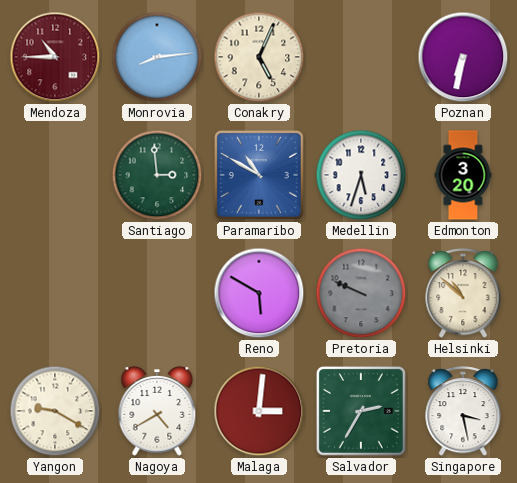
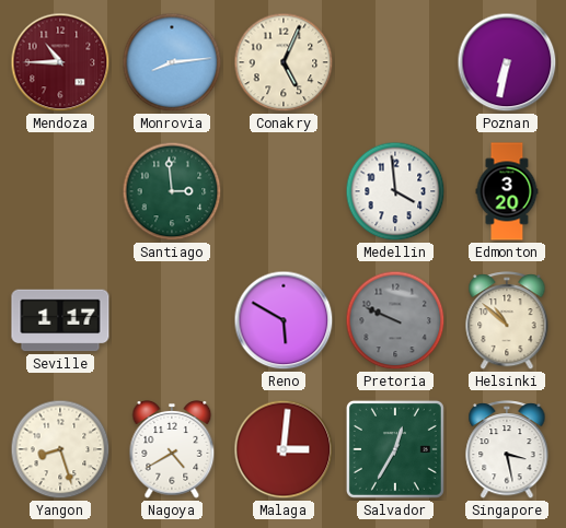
Paramaribo: 10:50 -> none
Medellin: 5:33 -> 3:59
Seville: none -> 1:17
Yangon: 9:20 -> 8:27
Salvador: 2:35 -> 12:35
